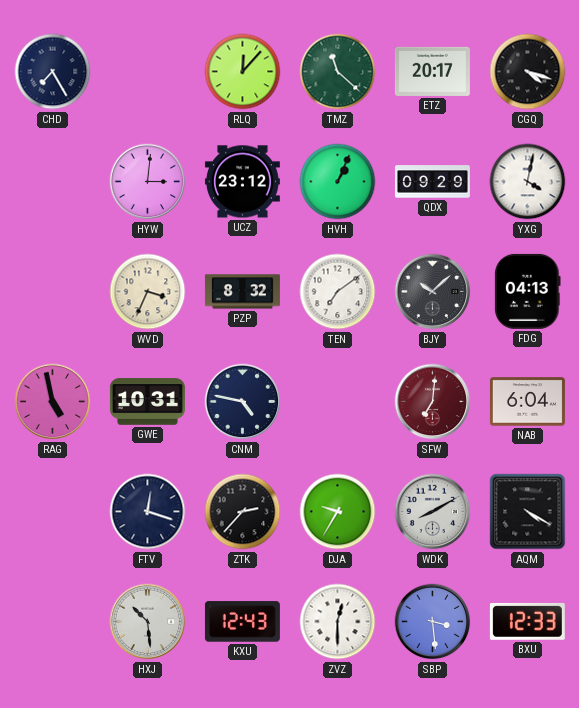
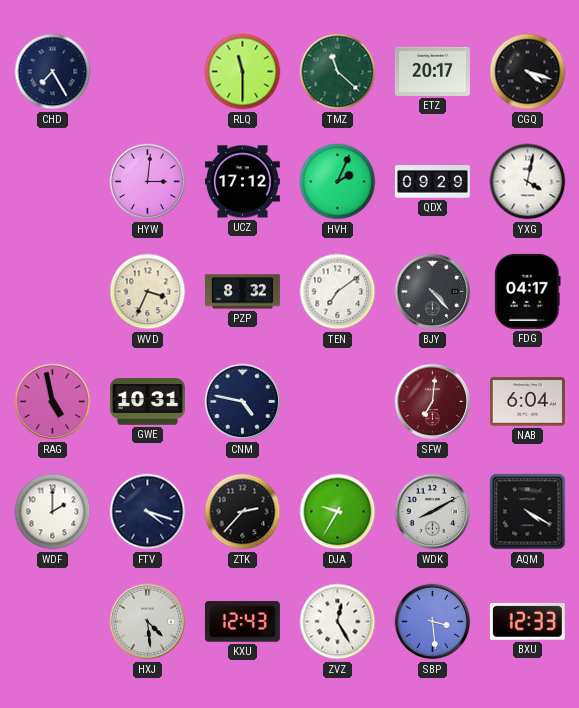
RLQ: 12:07 -> 11:30
UCZ: 23:12 -> 17:12
HVH: 1:04 -> 2:04
BJY: 10:08 -> 4:23
FDG: 04:13 -> 04:17
WDF: none -> 2:00
FTV: 12:18 -> 4:18
HXJ: 10:29 -> 4:29
ZVZ: 12:30 -> 12:25
